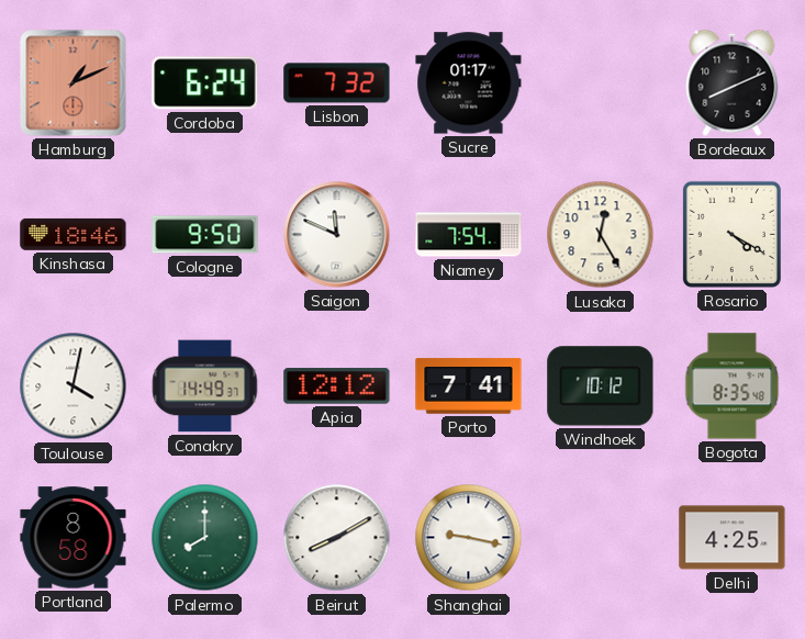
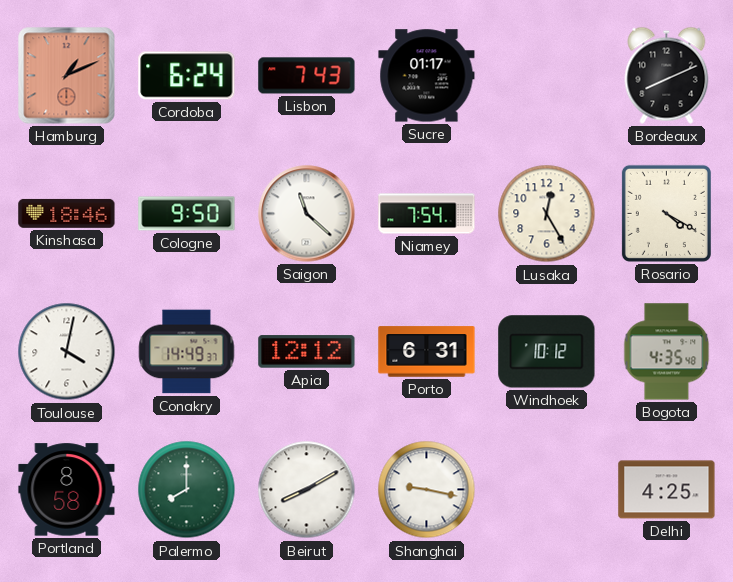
Lisbon: 7:32 -> 7:43
Saigon: 11:49 -> 11:22
Porto: 7:41 -> 6:31
Bogota: 8:35 -> 4:35
